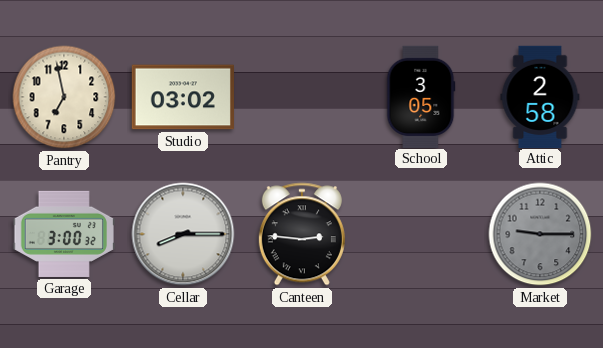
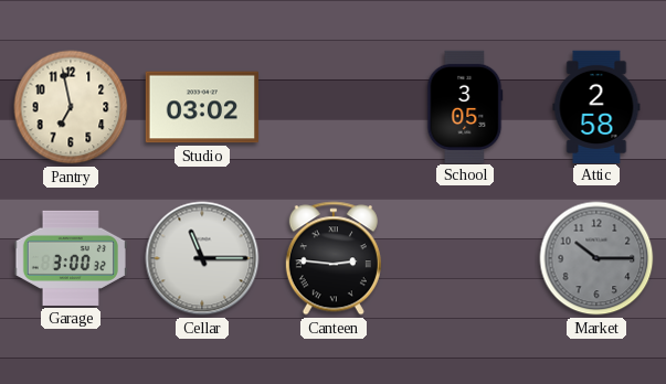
Cellar: 8:15 -> 11:15
Market: 9:15 -> 10:15
